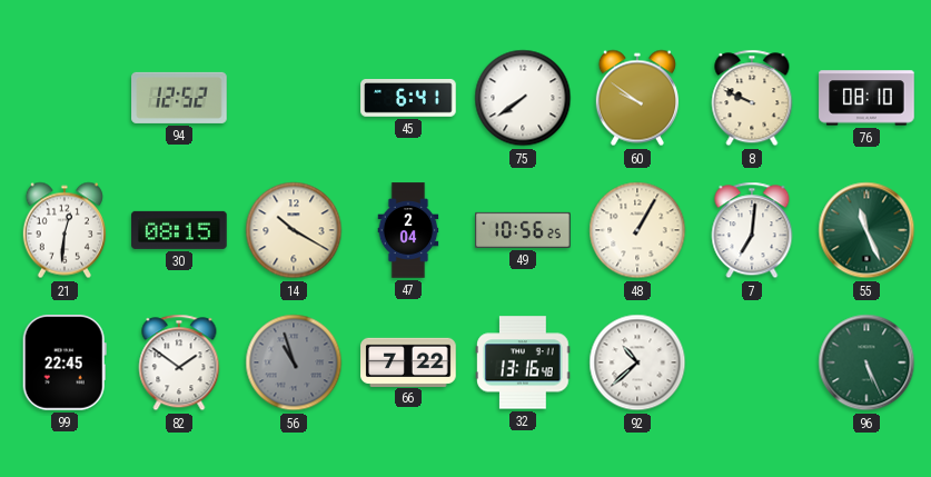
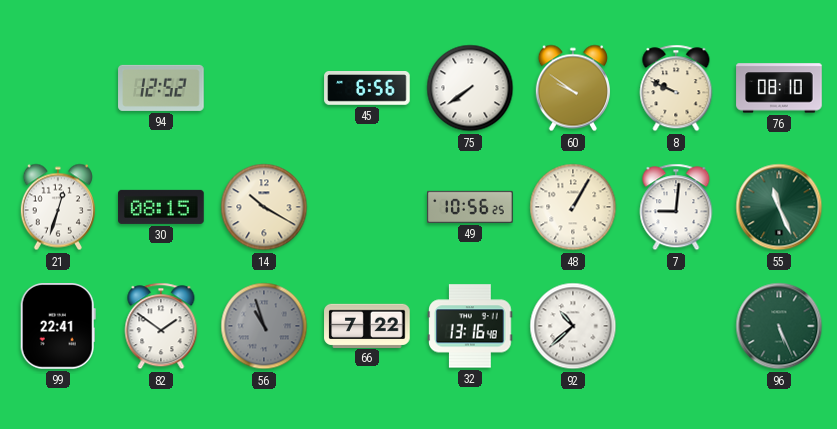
45: 6:41 -> 6:56
21: 12:31 -> 12:33
47: 2:04 -> none
7: 7:01 -> 9:01
99: 22:45 -> 22:41
